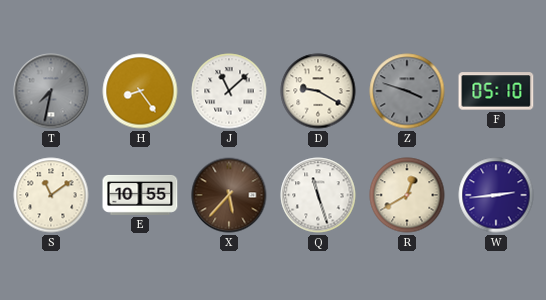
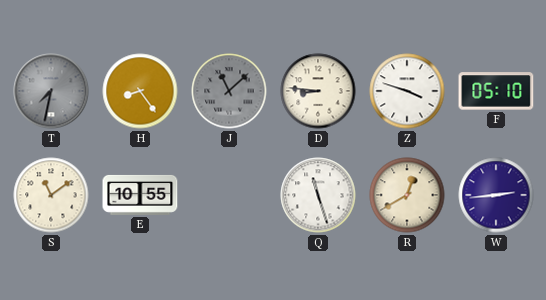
J dial: white -> grey
D: 9:20 -> 8:46
Z dial: grey -> white
X: 5:37 -> none
